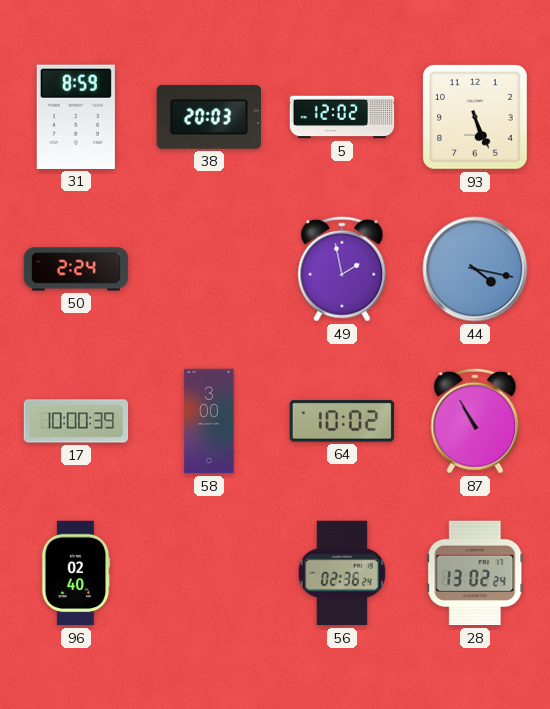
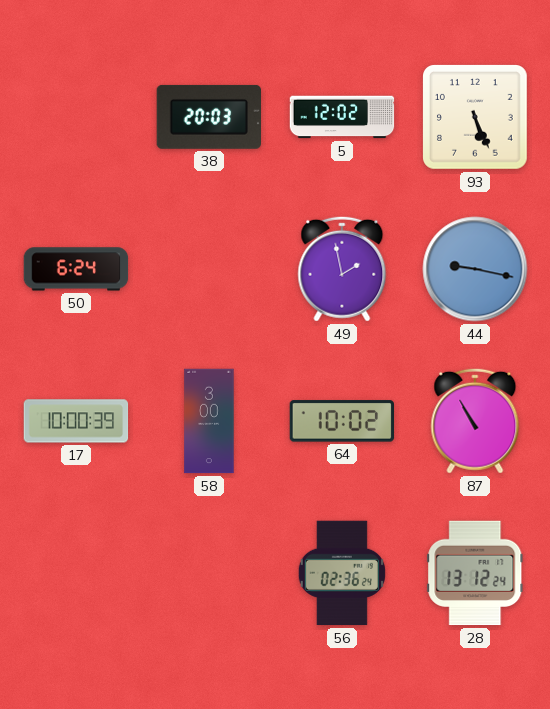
31: 8:59 -> none
50: 2:24 -> 6:24
44: 4:17 -> 9:17
96: 02:40 -> none
28: 13:02 -> 13:12
